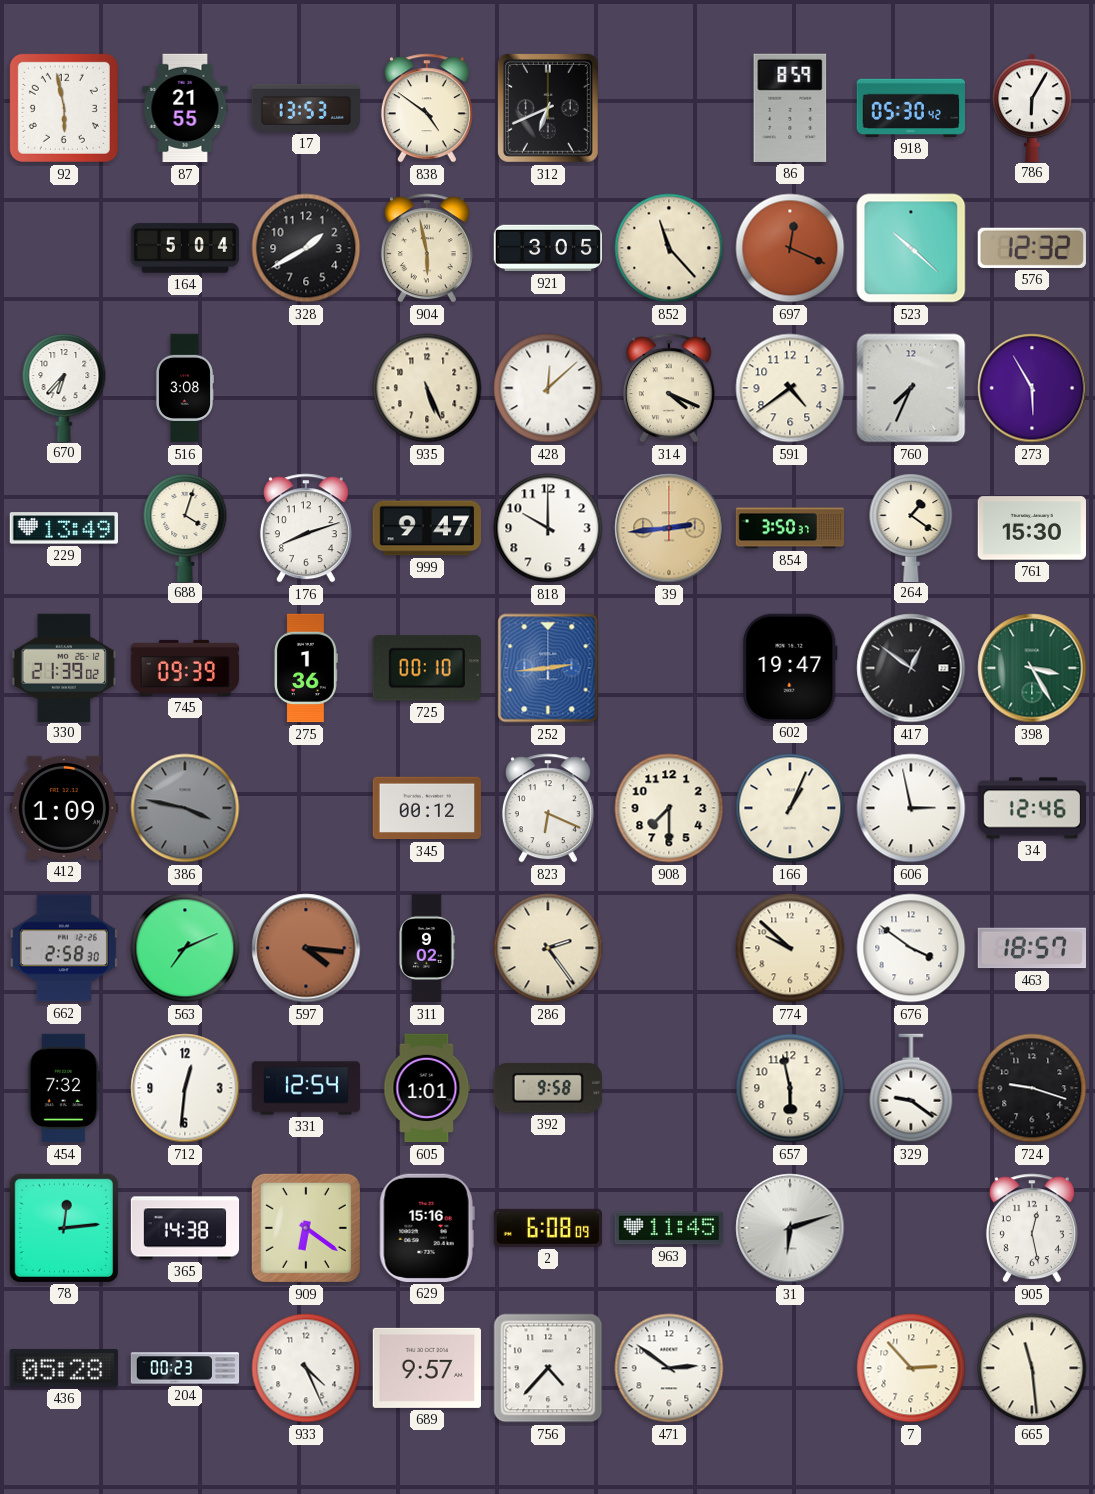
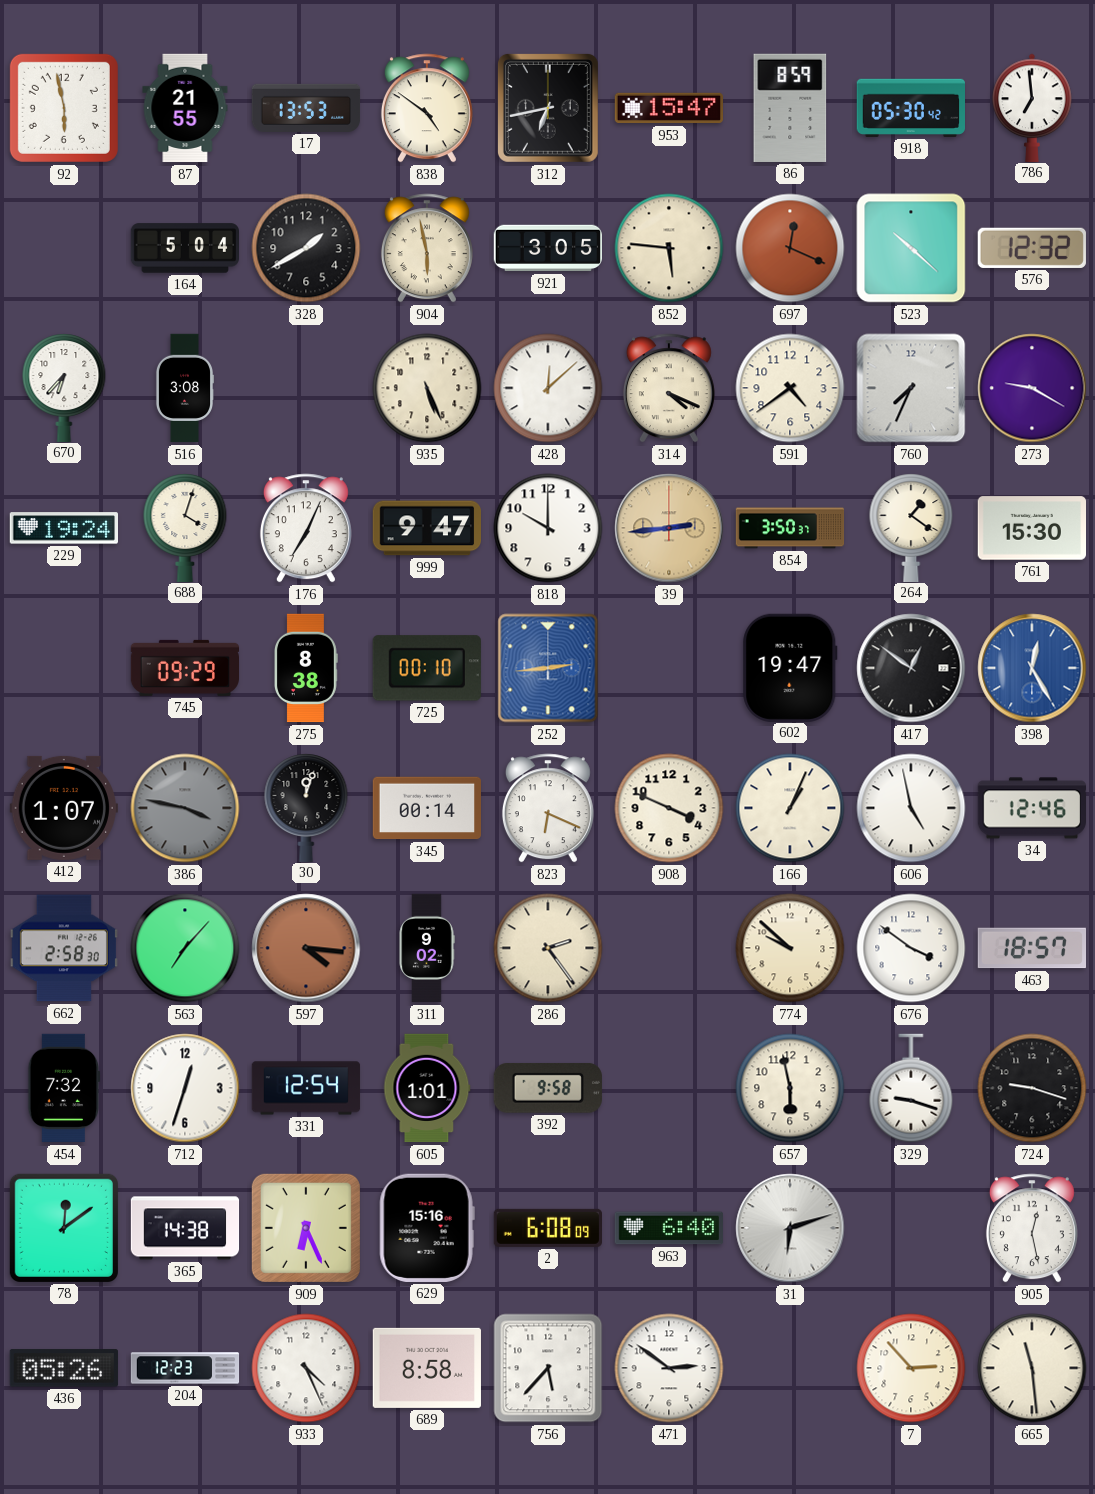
312: 6:41 -> 6:43
953: none -> 15:47
786: 6:05 -> 6:59
852: 11:23 -> 5:46
273: 5:55 -> 9:20
229: 13:49 -> 19:24
176: 8:12 -> 7:04
330: 21:39 -> none
745: 09:39 -> 09:29
275: 1:36 -> 8:38
398: 3:25 -> 12:25
398 dial: green -> blue
412: 1:09 -> 1:07
30: none -> 12:03
345: 00:12 -> 00:14
908: 7:30 -> 3:49
606: 2:58 -> 4:58
563: 7:11 -> 7:07
712: 12:31 -> 12:33
329: 9:21 -> 9:18
78: 12:14 -> 12:09
909: 6:21 -> 6:26
963: 11:45 -> 6:40
436: 05:28 -> 05:26
204: 00:23 -> 12:23
689: 9:57 -> 8:58
756: 4:37 -> 5:37
